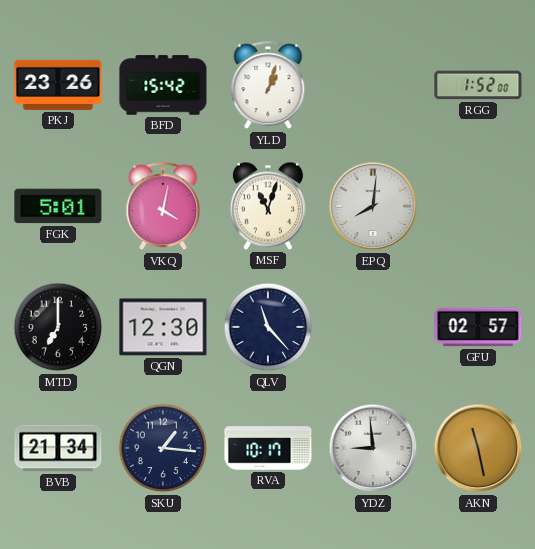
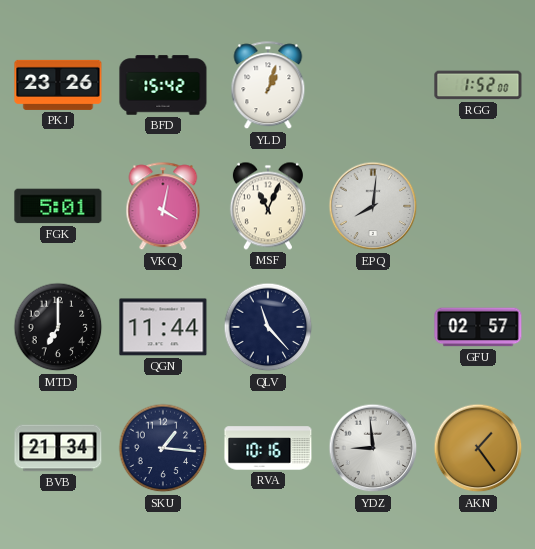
MSF: 11:03 -> 11:04
QGN: 12:30 -> 11:44
RVA: 10:17 -> 10:16
AKN: 11:28 -> 1:24
